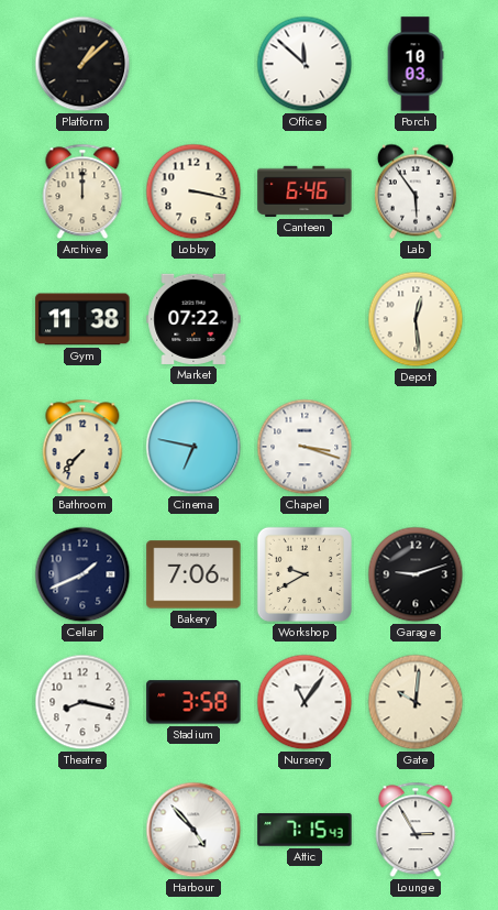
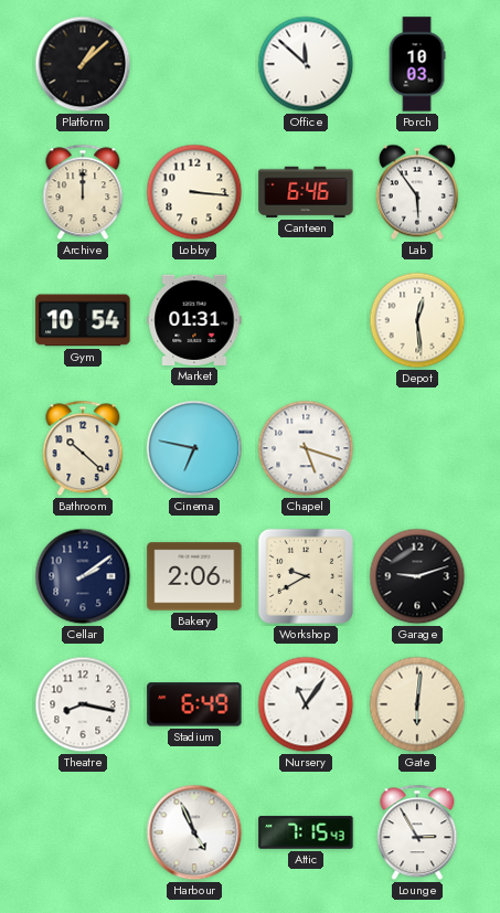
Lobby: 3:17 -> 3:16
Gym: 11:38 -> 10:54
Market: 07:22 -> 01:31
Bathroom: 7:37 -> 10:22
Chapel: 3:18 -> 5:18
Cellar: 1:41 -> 2:09
Bakery: 7:06 -> 2:06
Stadium: 3:58 -> 6:49
Gate: 10:01 -> 6:01
Harbour: 4:53 -> 4:56
